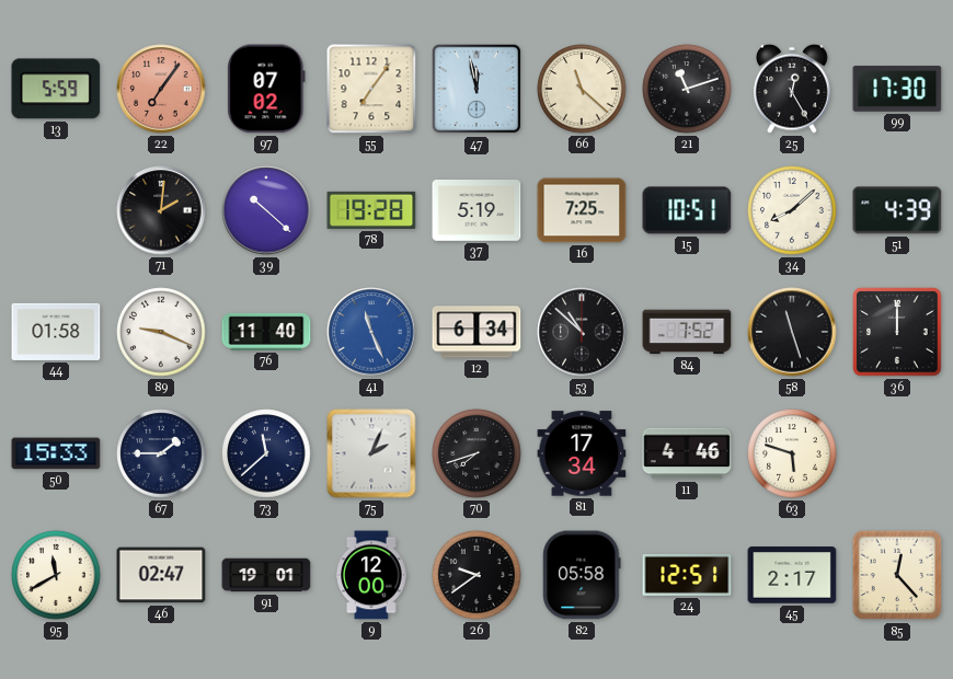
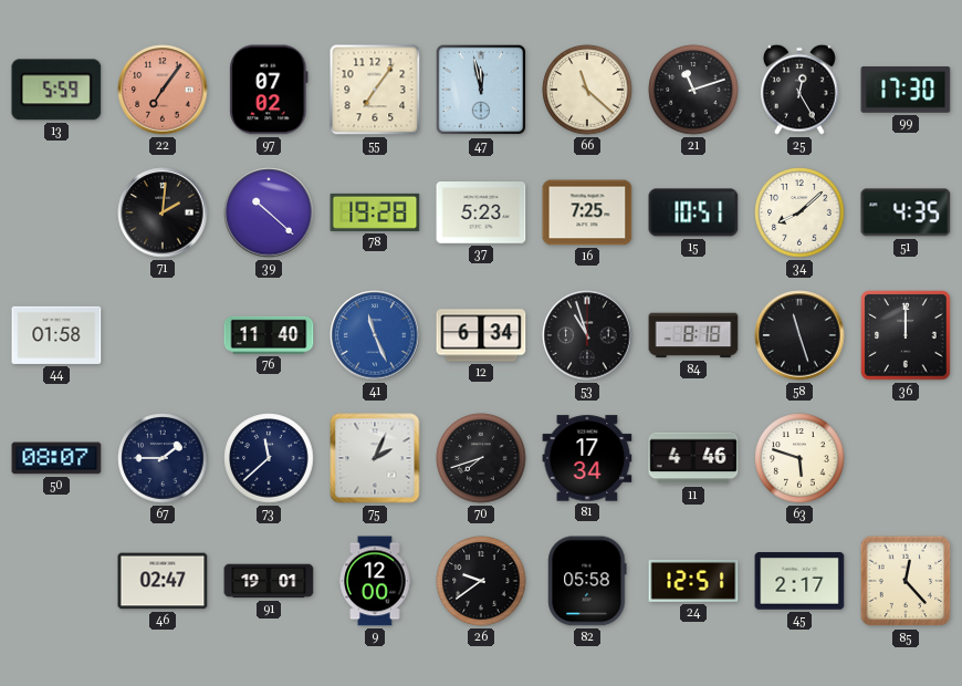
37: 5:19 -> 5:23
51: 4:39 -> 4:35
89: 9:19 -> none
53: 10:52 -> 10:57
84: 7:52 -> 8:18
50: 15:33 -> 08:07
95: 11:40 -> none
